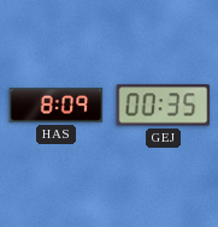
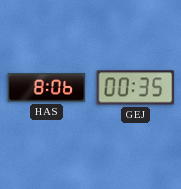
HAS: 8:09 -> 8:06
